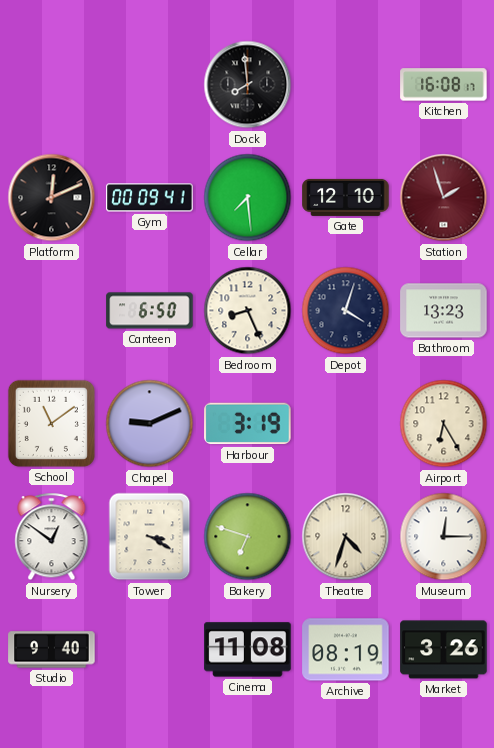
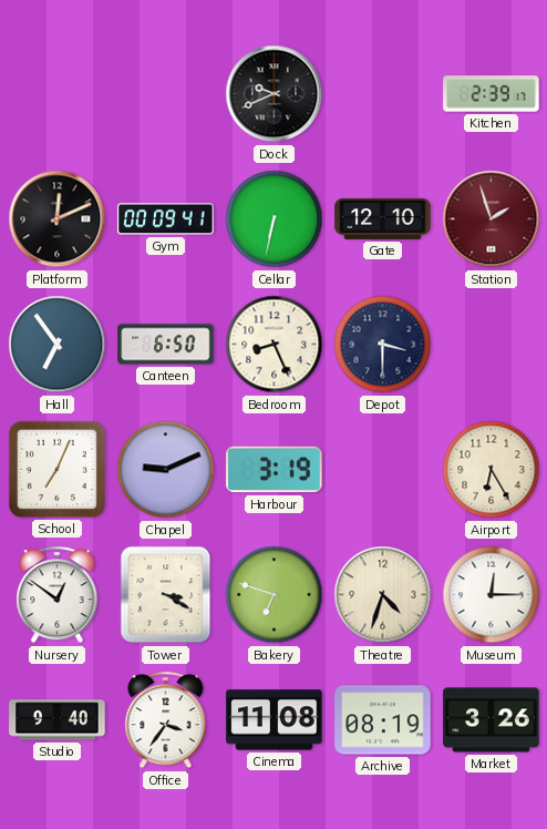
Dock: 7:59 -> 9:41
Kitchen: 16:08 -> 2:39
Cellar: 7:29 -> 6:32
Hall: none -> 6:54
Depot: 4:03 -> 3:30
Bathroom: 13:23 -> none
School: 11:09 -> 7:04
Office: none -> 3:36
